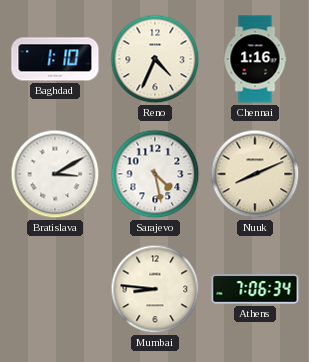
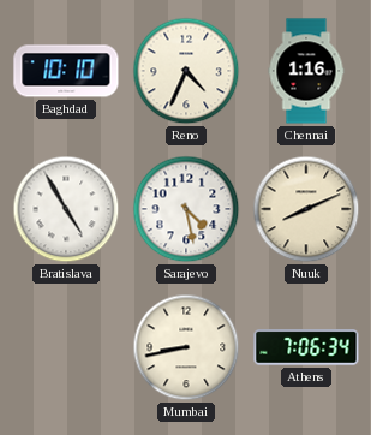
Baghdad: 1:10 -> 10:10
Bratislava: 3:10 -> 4:55
Mumbai: 8:46 -> 8:43
